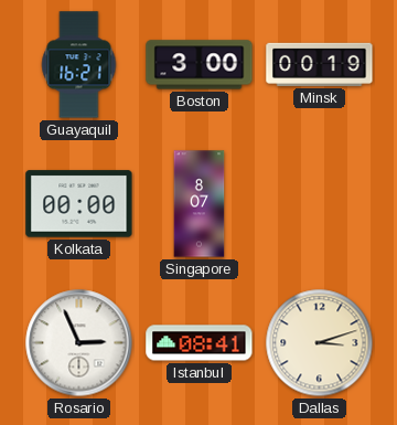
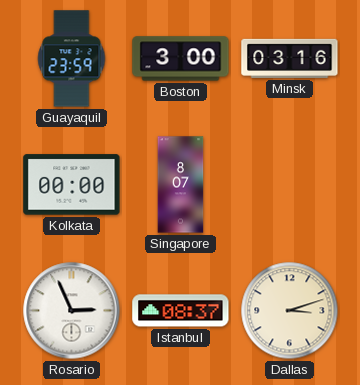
Guayaquil: 16:21 -> 23:59
Minsk: 00:19 -> 03:16
Istanbul: 08:41 -> 08:37
